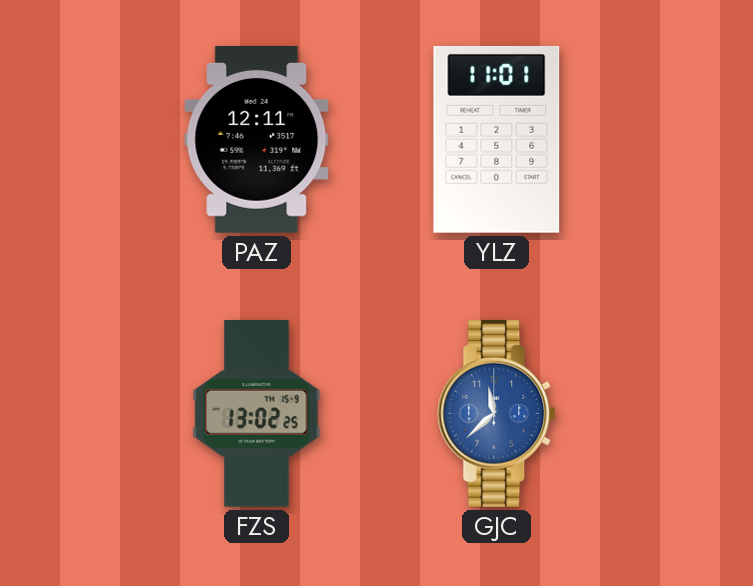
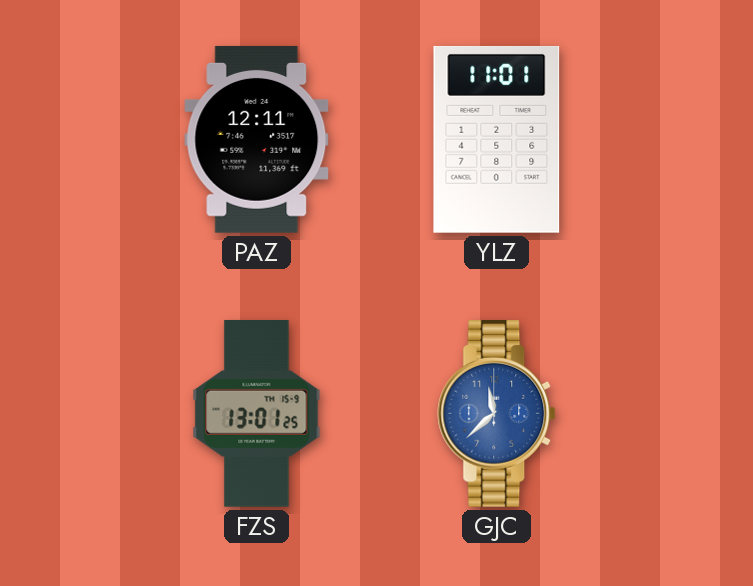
FZS: 13:02 -> 13:01
